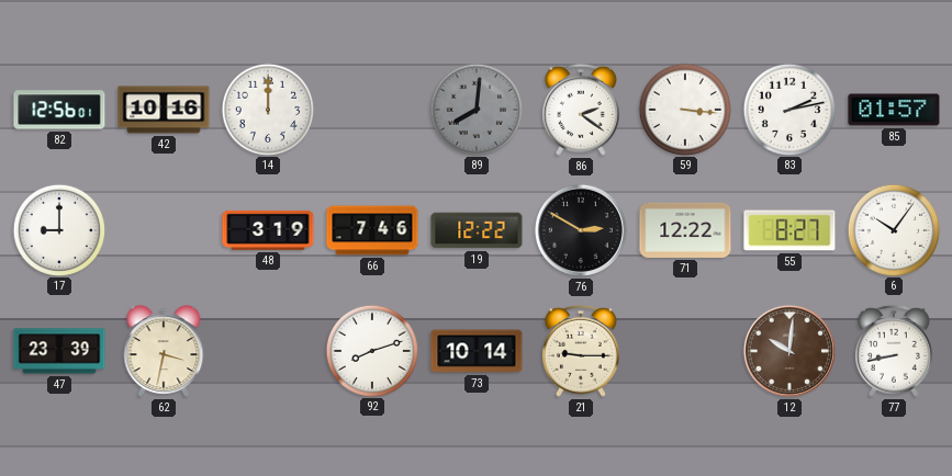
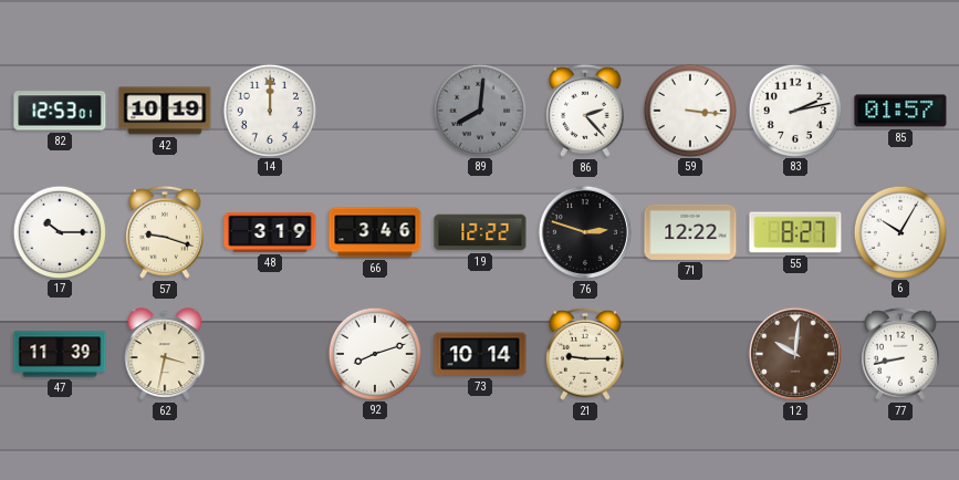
82: 12:56 -> 12:53
42: 10:16 -> 10:19
86: 2:21 -> 2:23
17: 9:00 -> 10:15
57: none -> 9:18
66: 7:46 -> 3:46
76: 2:50 -> 2:48
6: 10:06 -> 10:05
47: 23:39 -> 11:39
